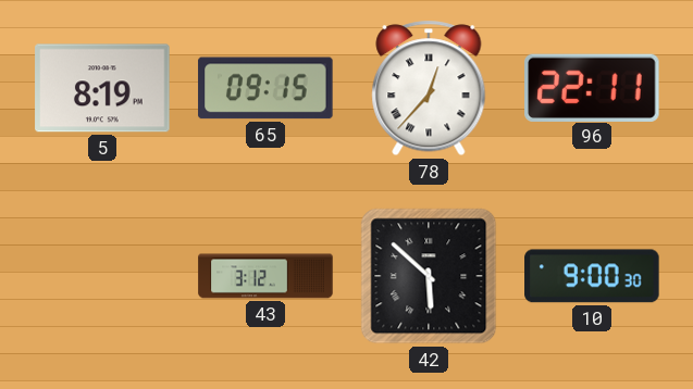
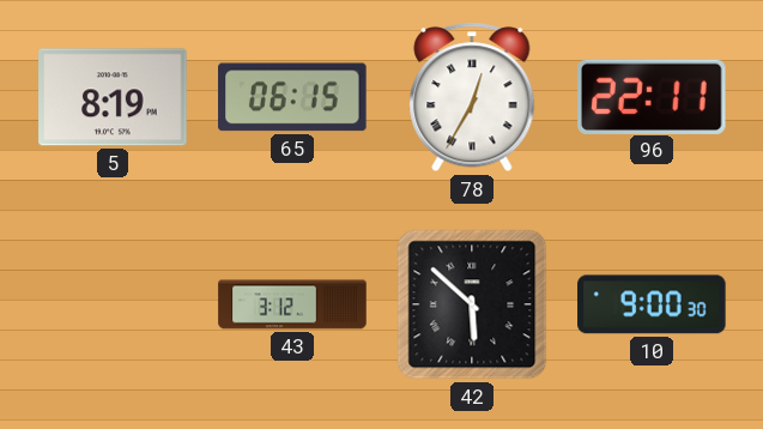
65: 09:15 -> 06:15
78: 12:37 -> 12:35
